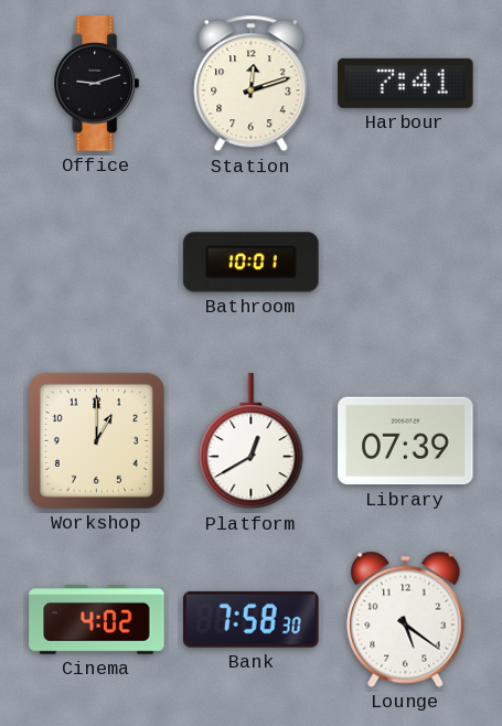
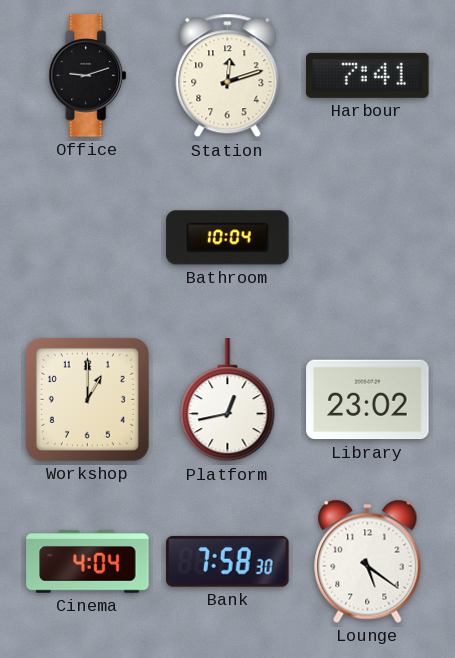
Bathroom: 10:01 -> 10:04
Platform: 12:40 -> 12:43
Library: 07:39 -> 23:02
Cinema: 4:02 -> 4:04
